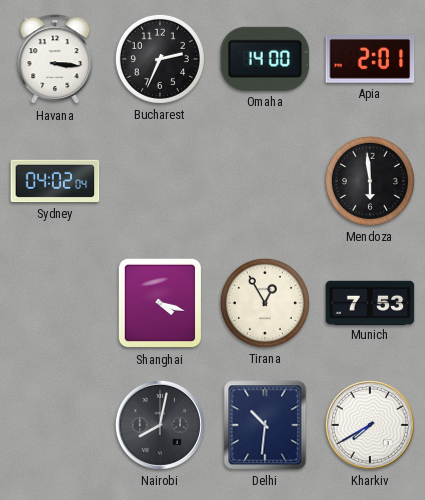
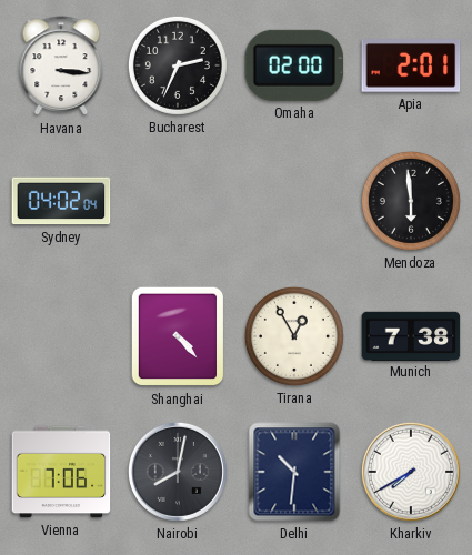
Omaha: 14:00 -> 02:00
Shanghai: 4:18 -> 4:23
Munich: 7:53 -> 7:38
Vienna: none -> 7:06
